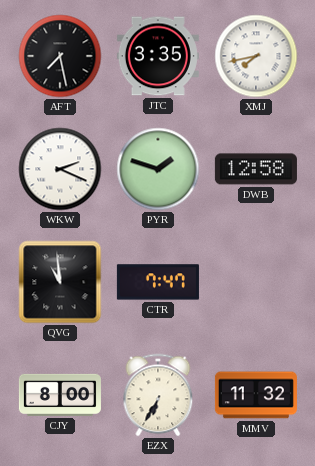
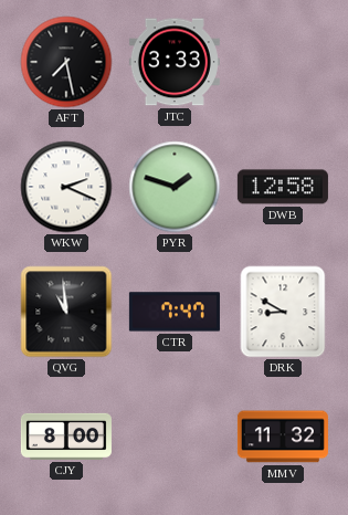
JTC: 3:35 -> 3:33
XMJ: 7:43 -> none
DRK: none -> 8:50
EZX: 6:35 -> none
